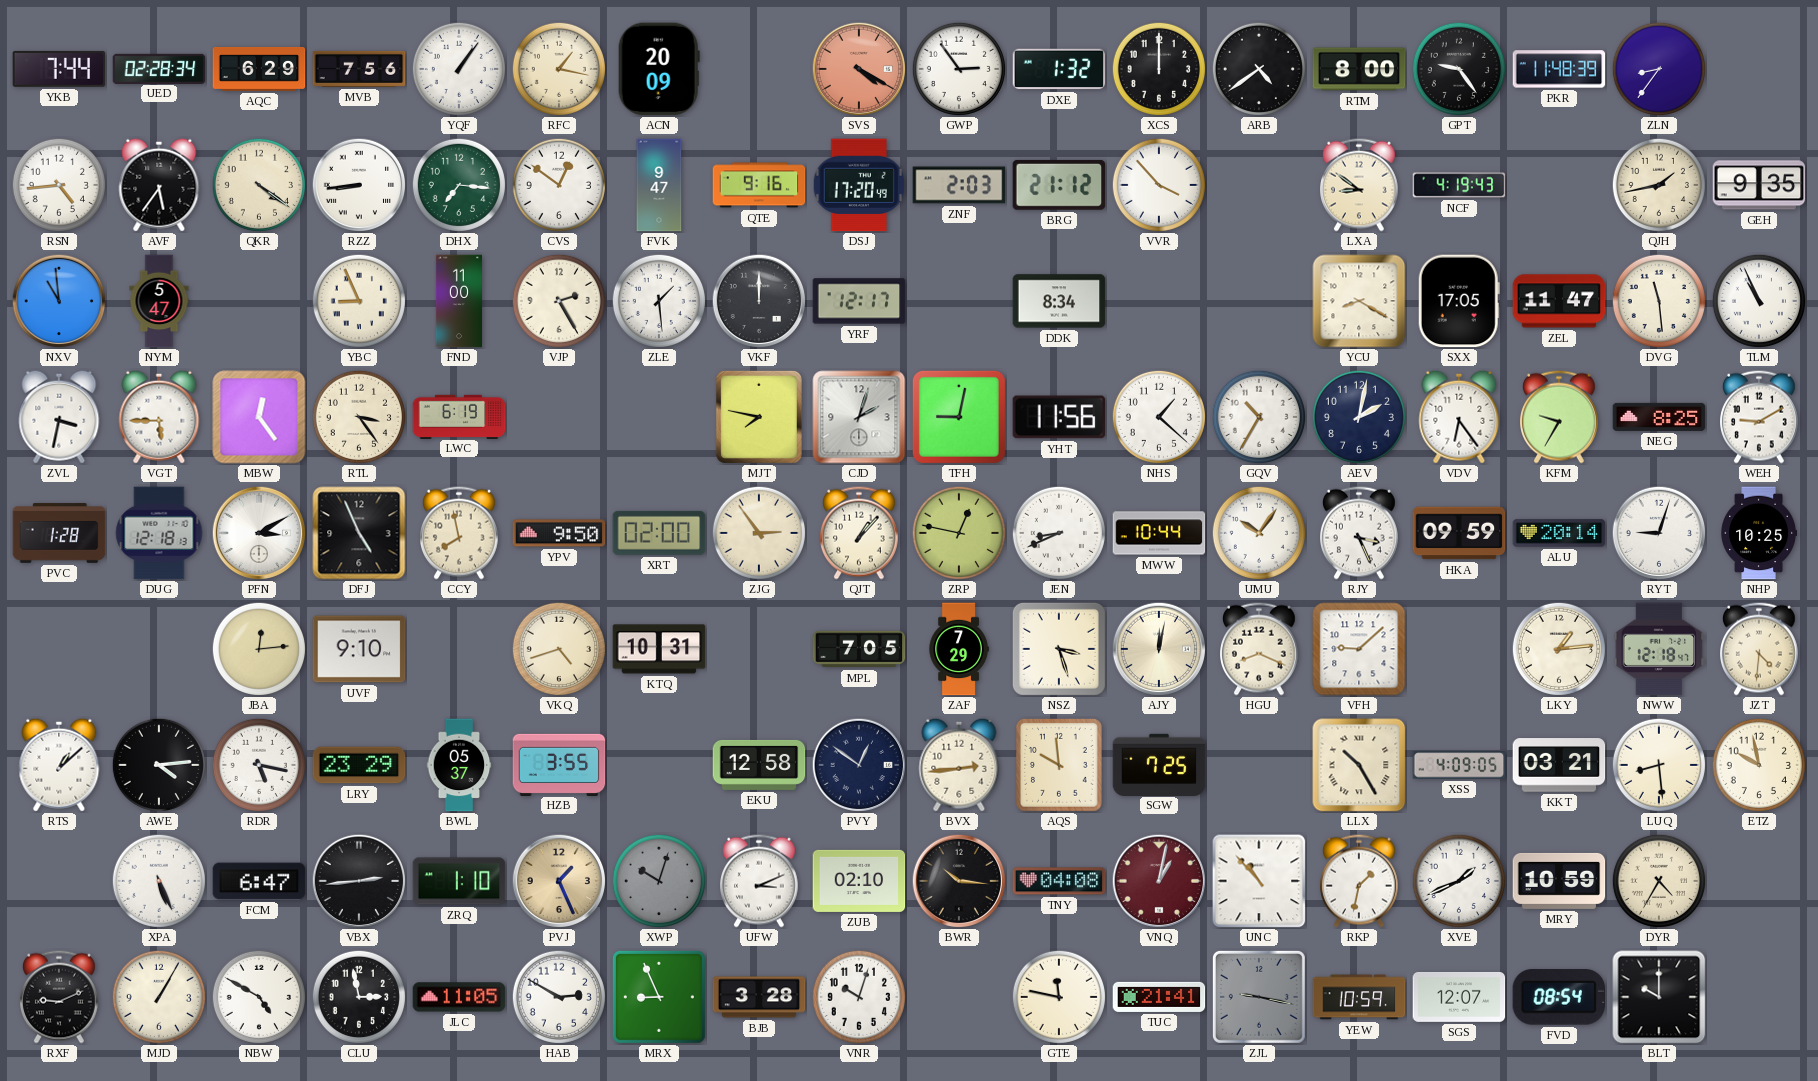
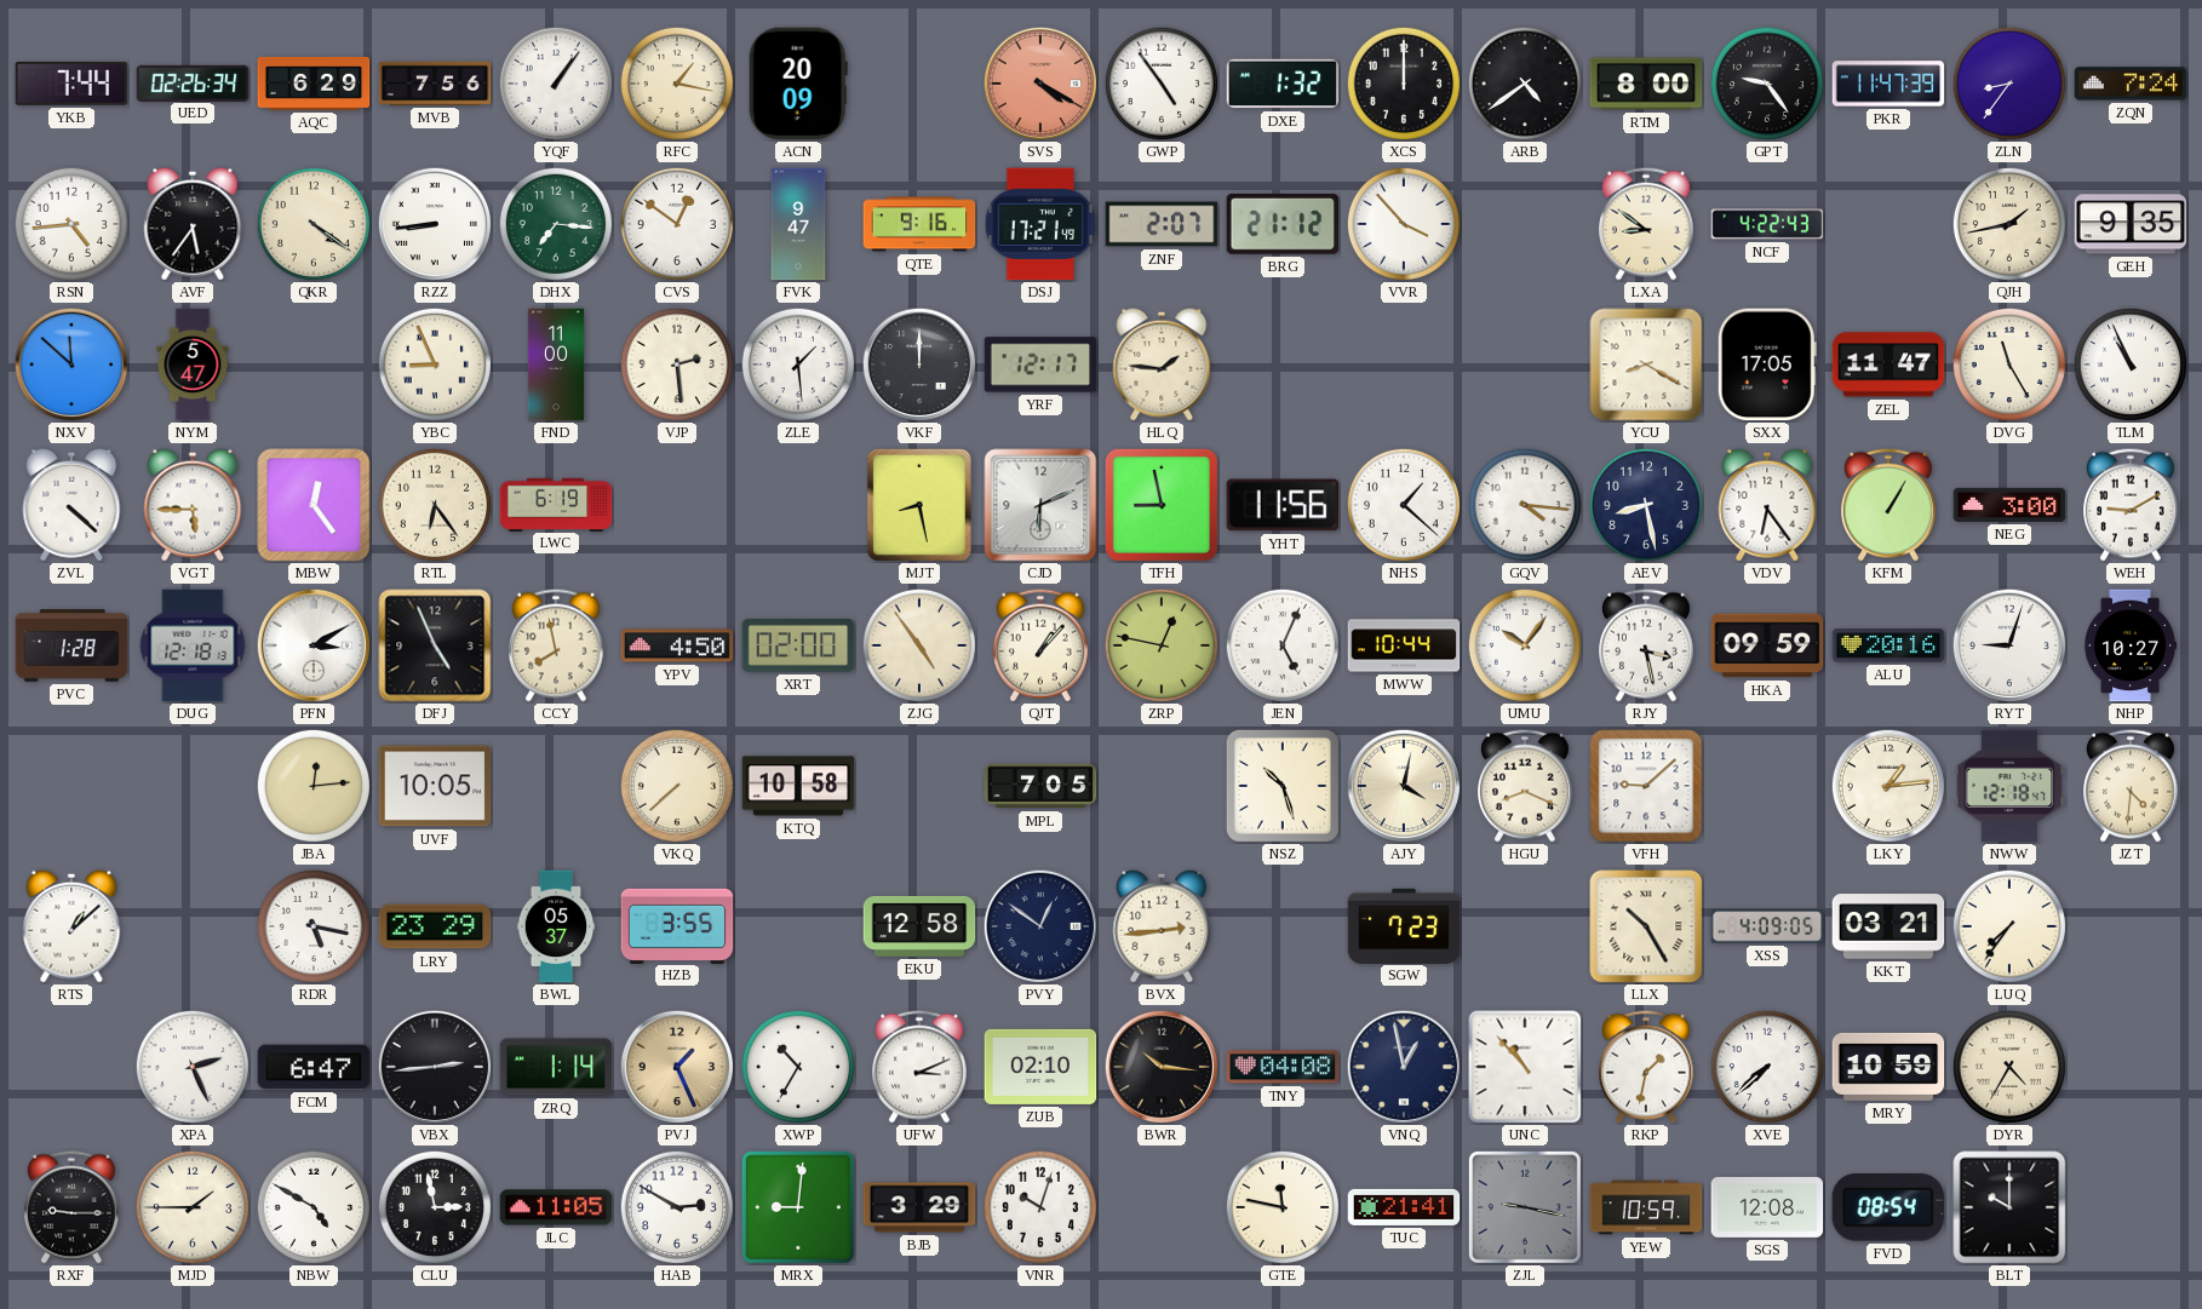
UED: 02:28 -> 02:26
GWP: 2:54 -> 4:54
PKR: 11:48 -> 11:47
ZQN: none -> 7:24
DSJ: 17:20 -> 17:21
ZNF: 2:03 -> 2:07
NCF: 4:19 -> 4:22
NXV: 10:59 -> 11:52
VJP: 2:25 -> 2:29
HLQ: none -> 1:46
DDK: 8:34 -> none
DVG: 11:29 -> 11:25
ZVL: 3:32 -> 4:22
RTL: 3:24 -> 6:24
MJT: 7:47 -> 8:28
CJD: 2:03 -> 6:11
TFH: 9:02 -> 8:58
GQV: 10:35 -> 4:16
AEV: 2:02 -> 8:28
KFM: 9:35 -> 1:05
NEG: 8:25 -> 3:00
YPV: 9:50 -> 4:50
ZJG: 2:54 -> 4:54
JEN: 8:41 -> 5:04
RJY: 3:26 -> 3:28
ALU: 20:14 -> 20:16
NHP: 10:25 -> 10:27
UVF: 9:10 -> 10:05
VKQ: 4:42 -> 7:38
KTQ: 10:31 -> 10:58
ZAF: 7:29 -> none
NSZ: 3:27 -> 10:27
AJY: 12:02 -> 4:02
AWE: 4:14 -> none
AQS: 9:59 -> none
SGW: 7:25 -> 7:23
LUQ: 8:29 -> 7:36
ETZ: 9:58 -> none
XPA: 5:26 -> 2:26
ZRQ: 1:10 -> 1:14
XWP: 10:03 -> 10:35
XWP dial: grey -> white
VNQ: 1:02 -> 12:58
VNQ dial: burgundy -> navy
XVE: 1:41 -> 7:38
RXF: 9:11 -> 9:15
MJD: 1:05 -> 1:45
MRX: 8:56 -> 9:01
BJB: 3:28 -> 3:29
SGS: 12:07 -> 12:08
